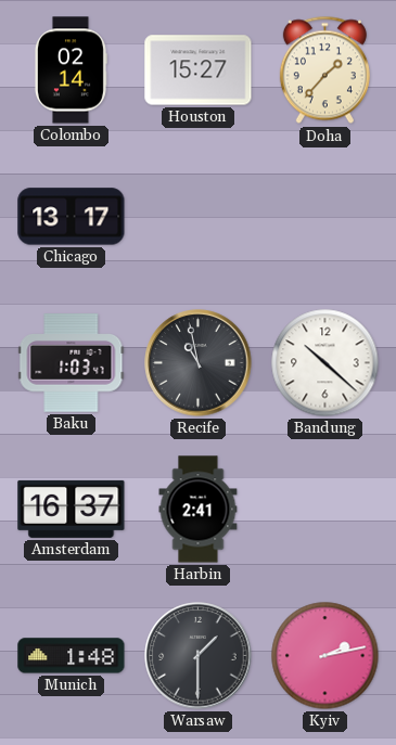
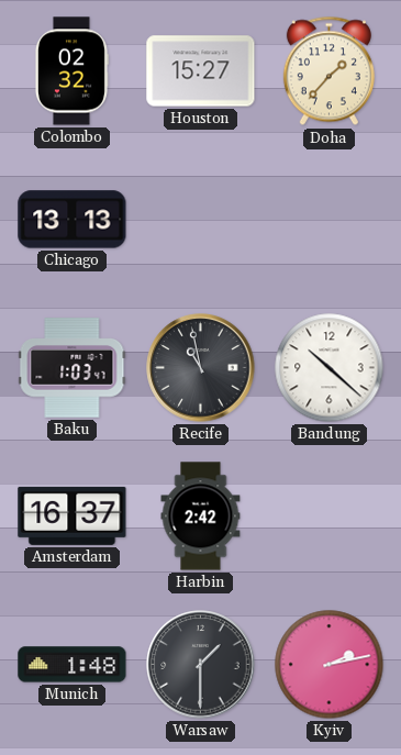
Colombo: 02:14 -> 02:32
Chicago: 13:17 -> 13:13
Harbin: 2:41 -> 2:42
